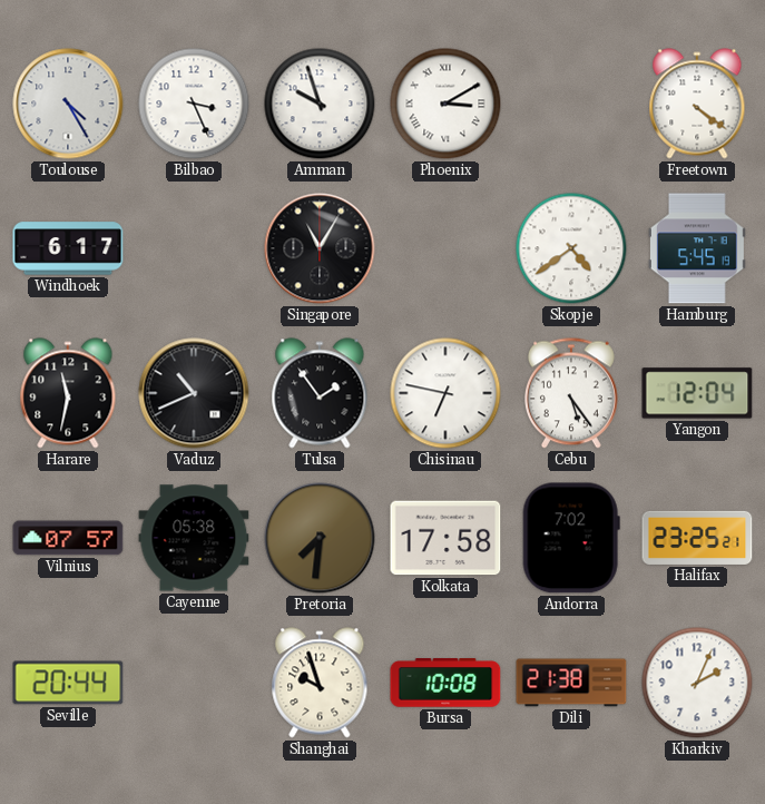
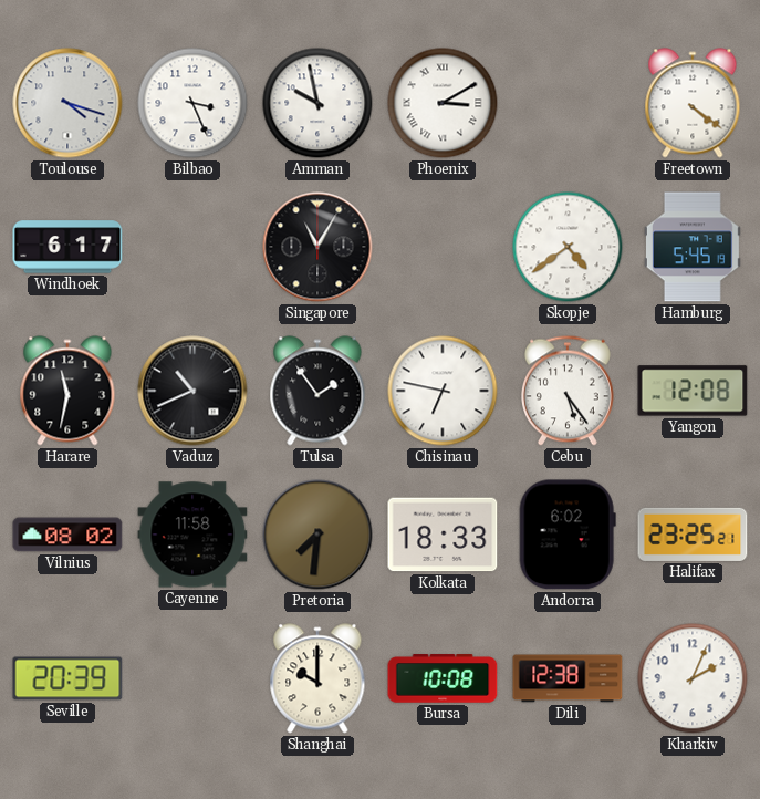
Toulouse: 4:25 -> 4:18
Amman: 9:57 -> 9:58
Yangon: 12:04 -> 12:08
Vilnius: 07:57 -> 08:02
Cayenne: 05:38 -> 11:58
Kolkata: 17:58 -> 18:33
Andorra: 7:02 -> 6:02
Seville: 20:44 -> 20:39
Shanghai: 9:57 -> 10:00
Dili: 21:38 -> 12:38
